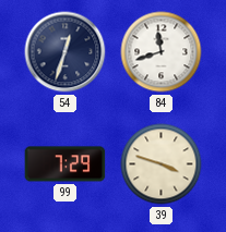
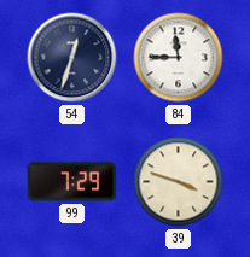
84: 11:42 -> 11:45
